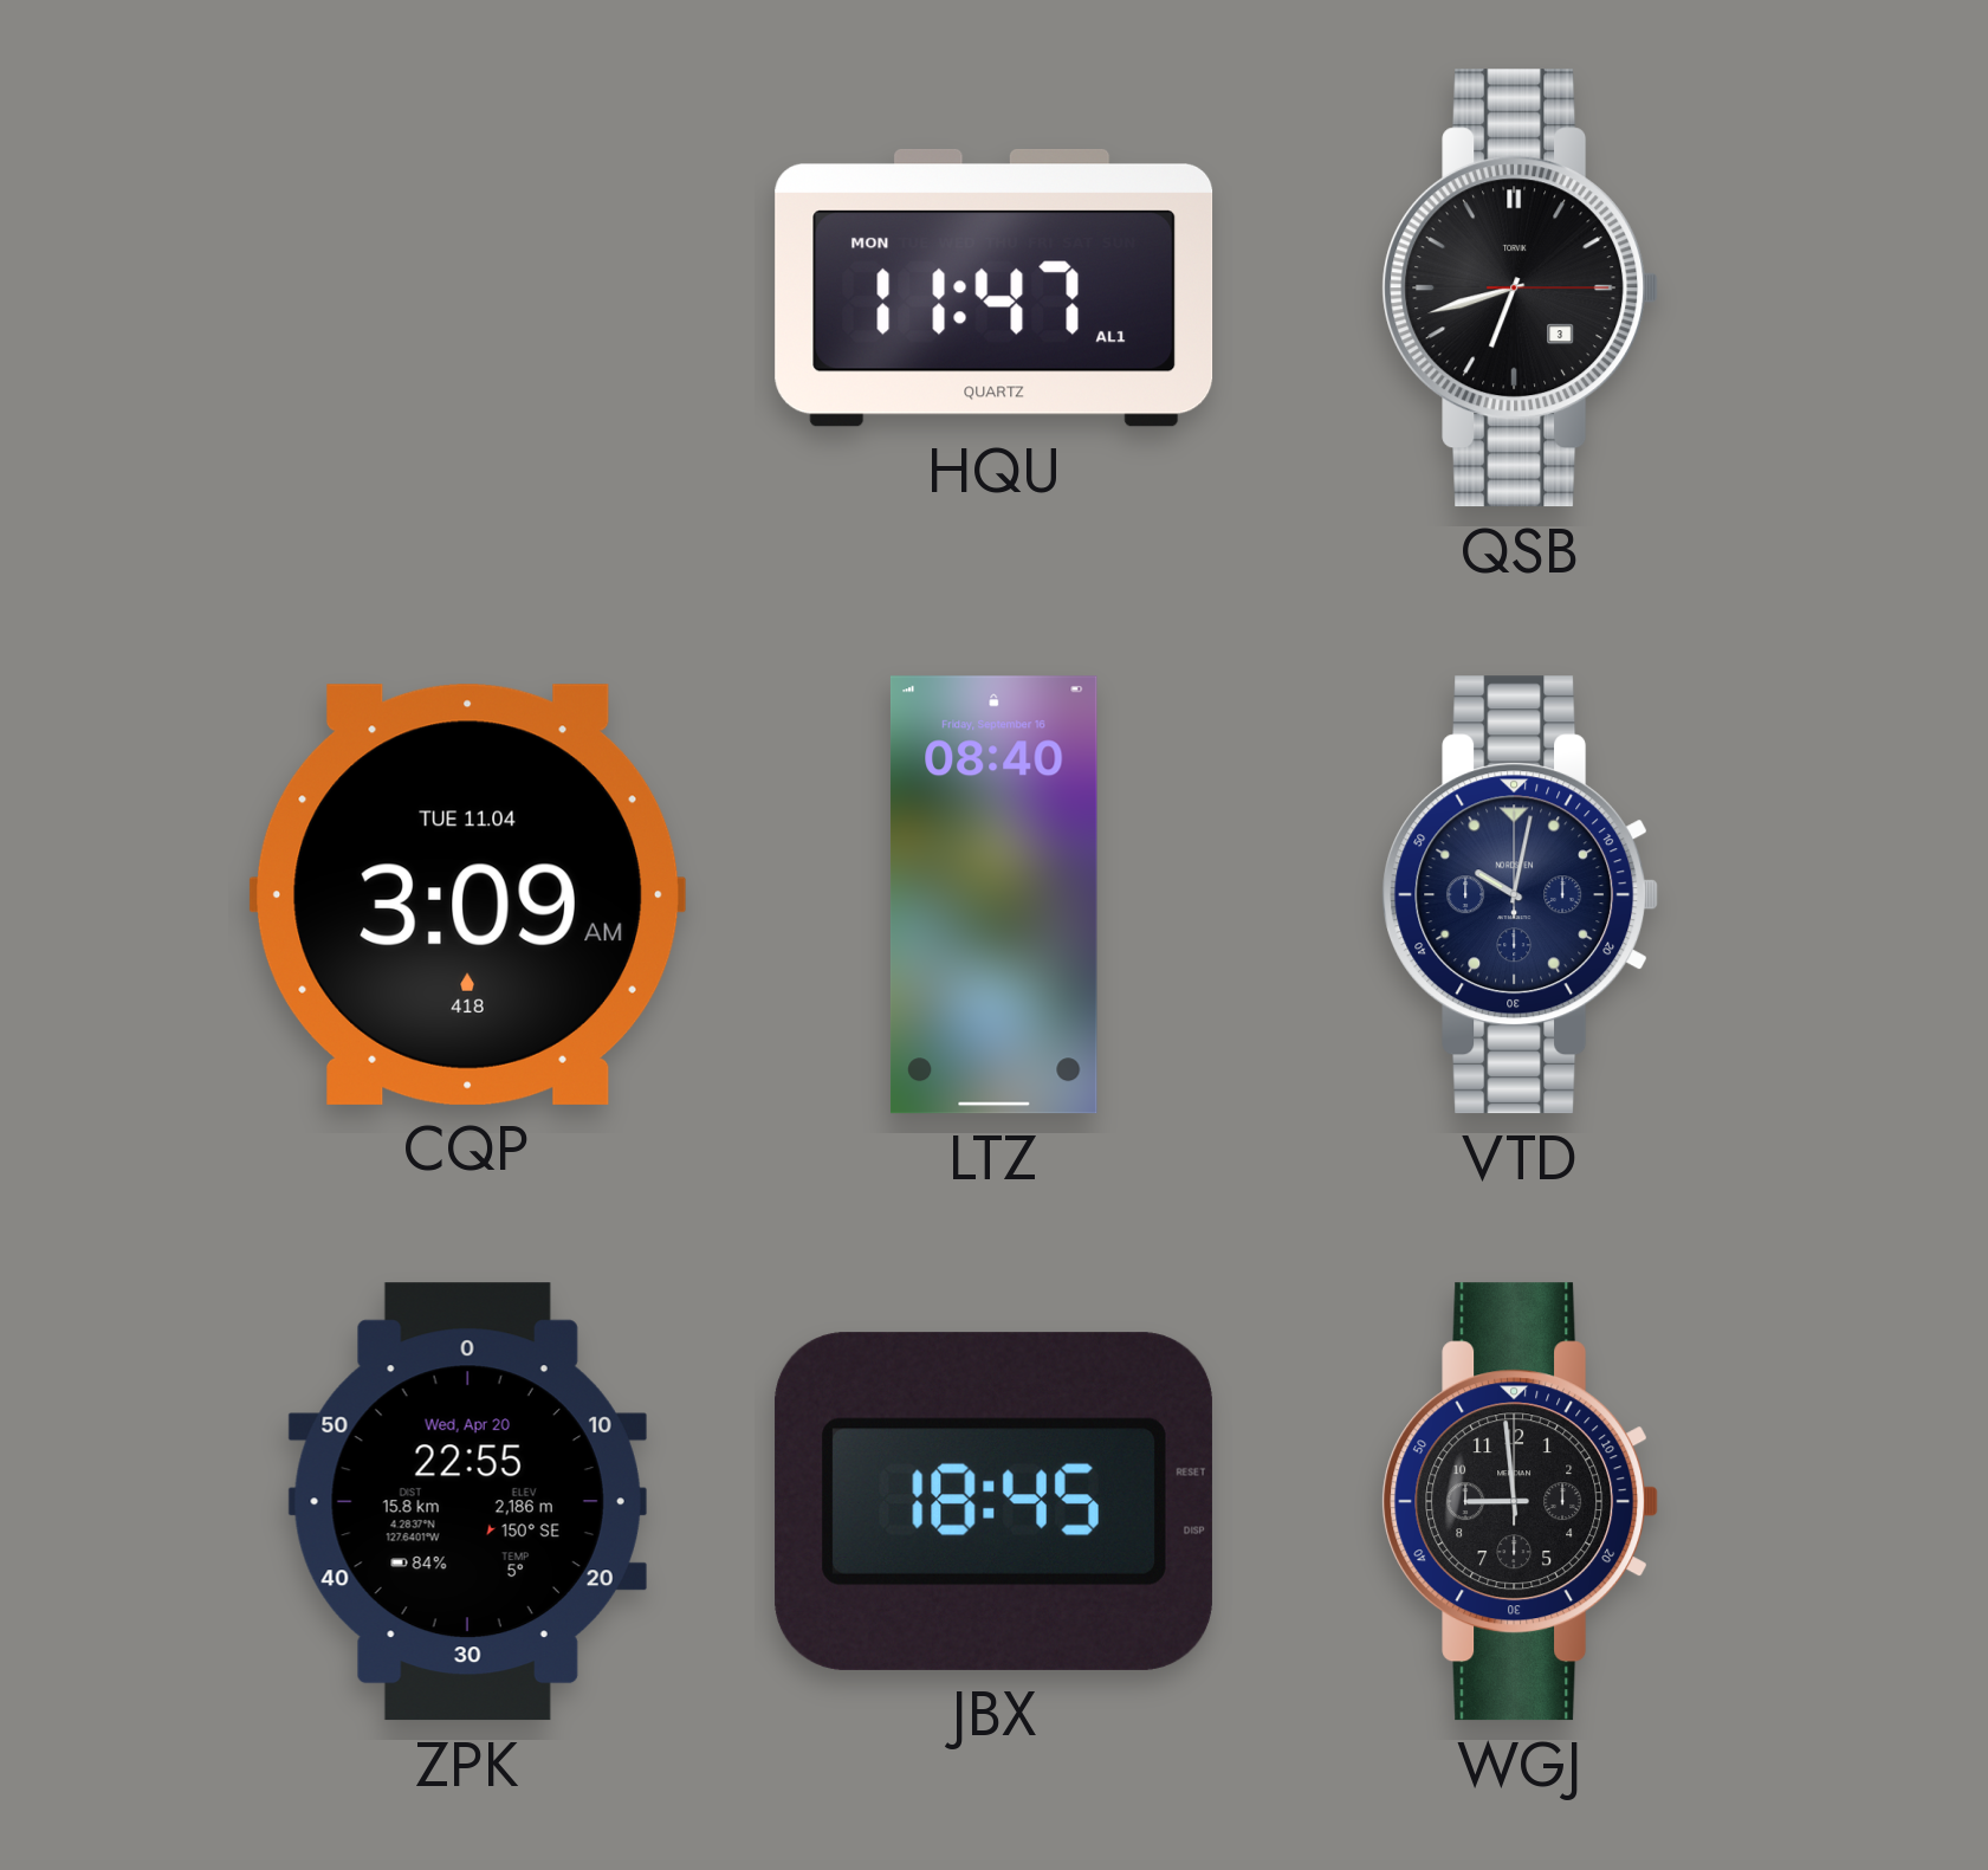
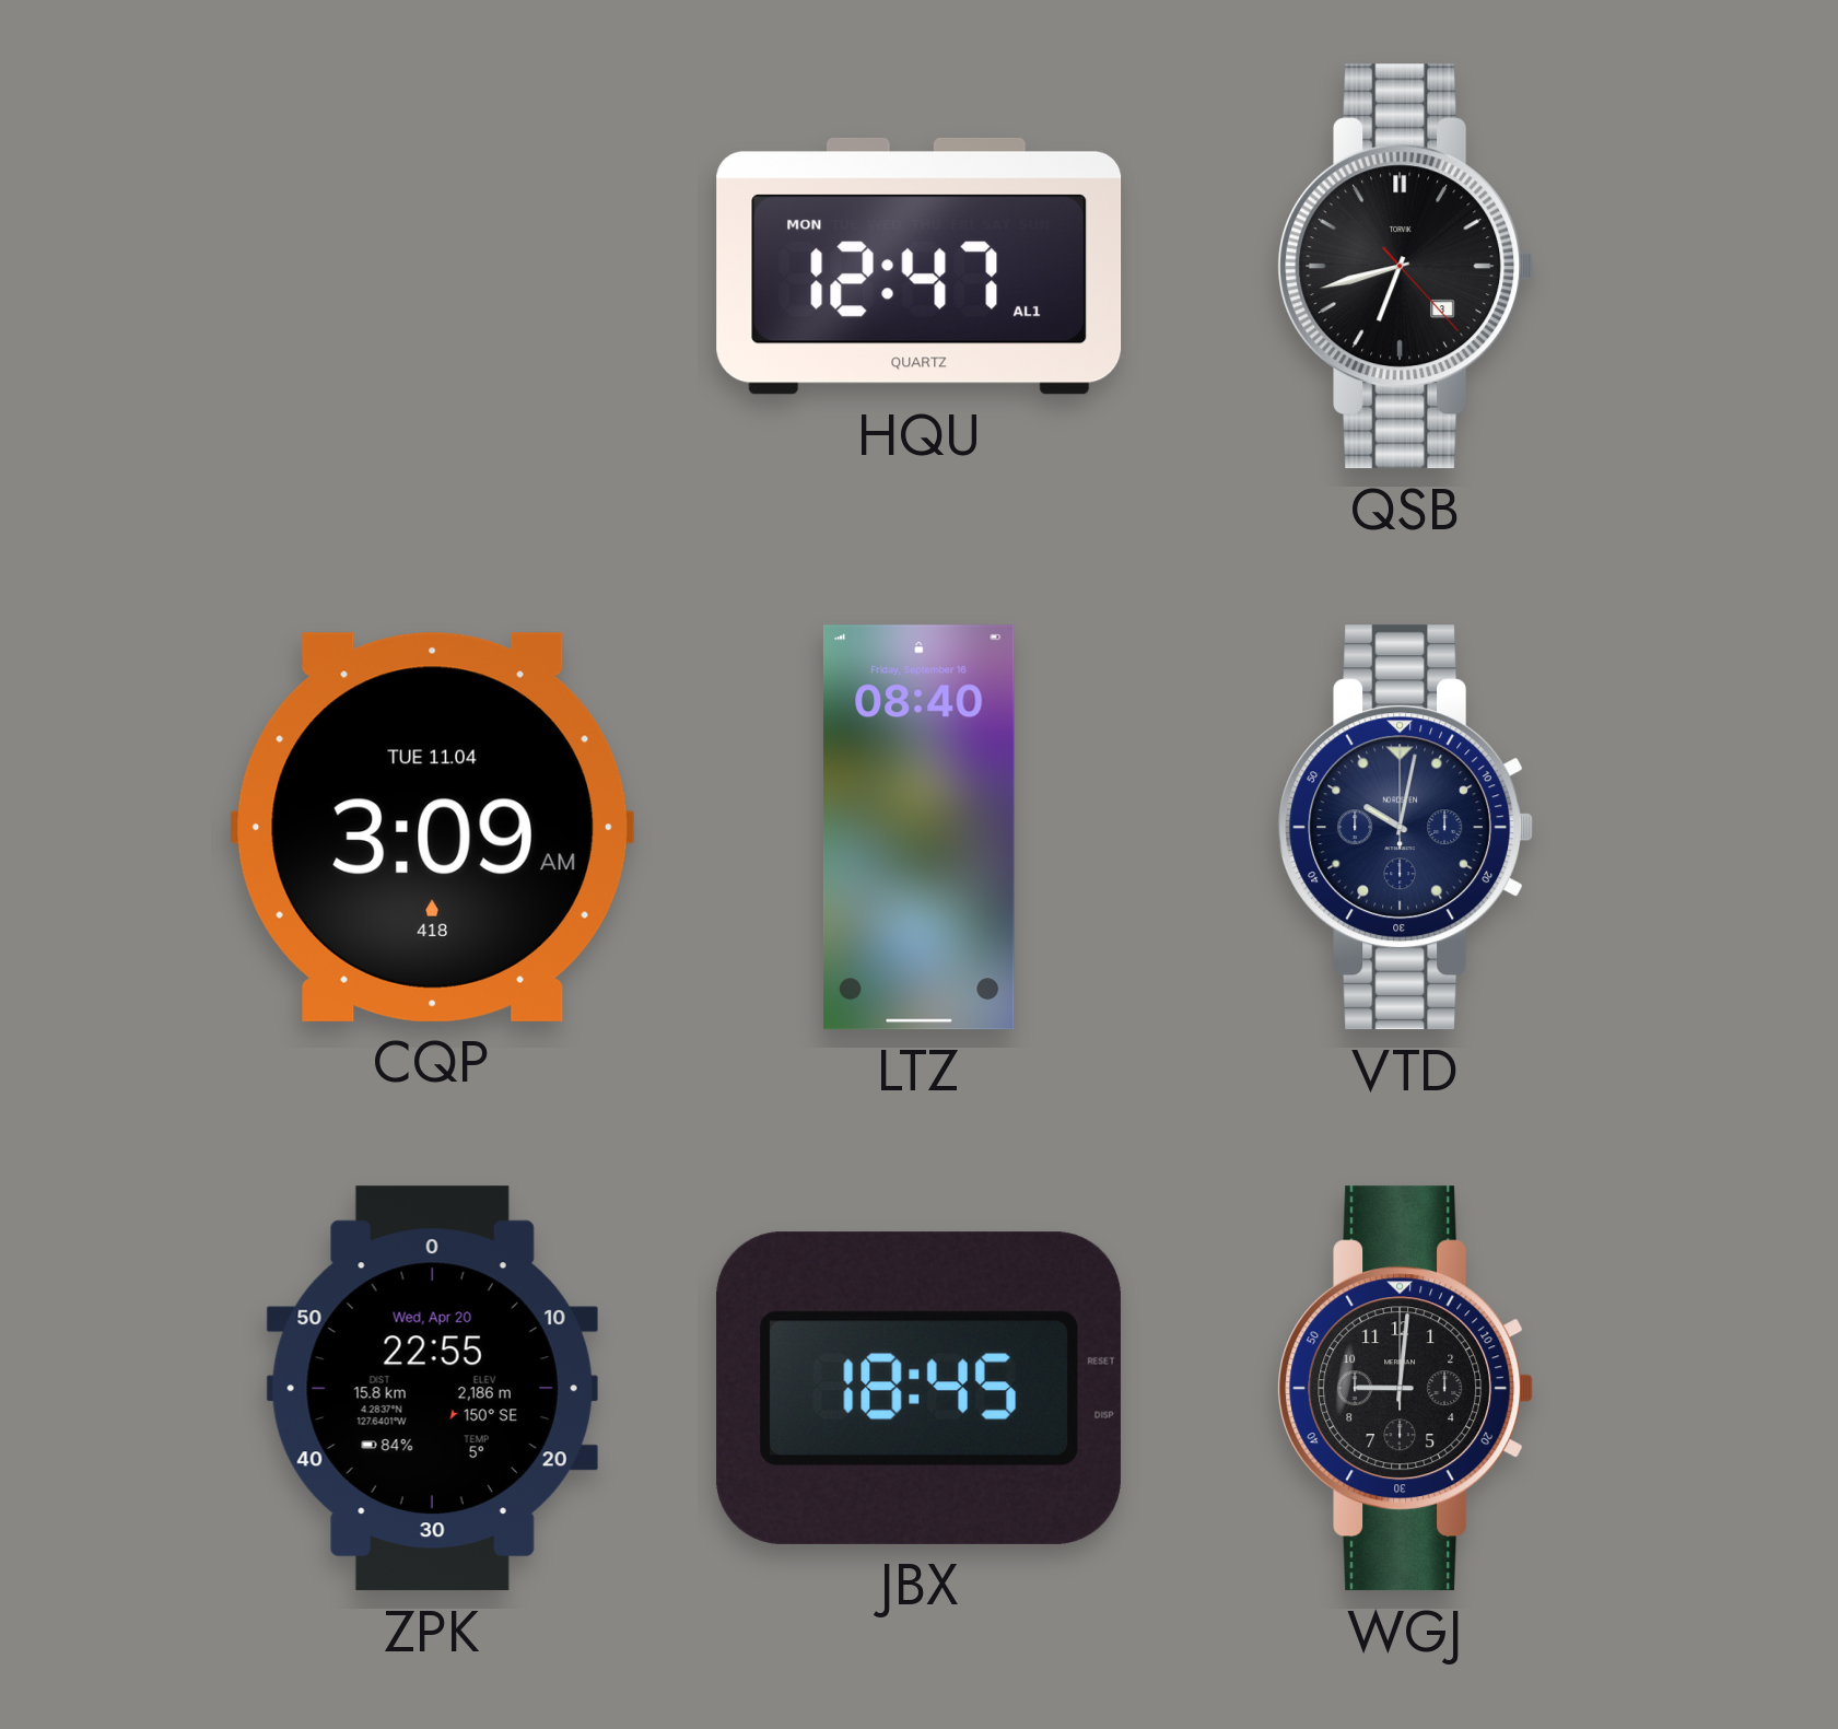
HQU: 11:47 -> 12:47
QSB: 6:42:15 -> 6:42:23
WGJ: 8:59 -> 9:01
